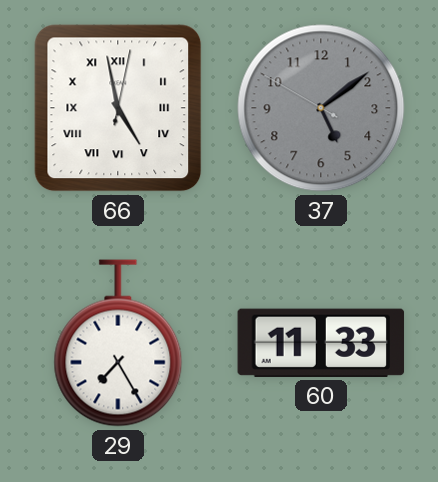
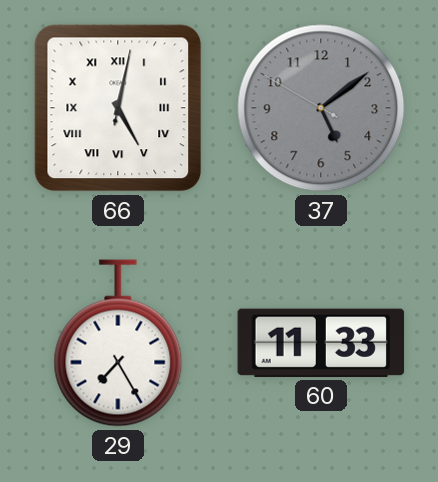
66: 4:58 -> 5:02
